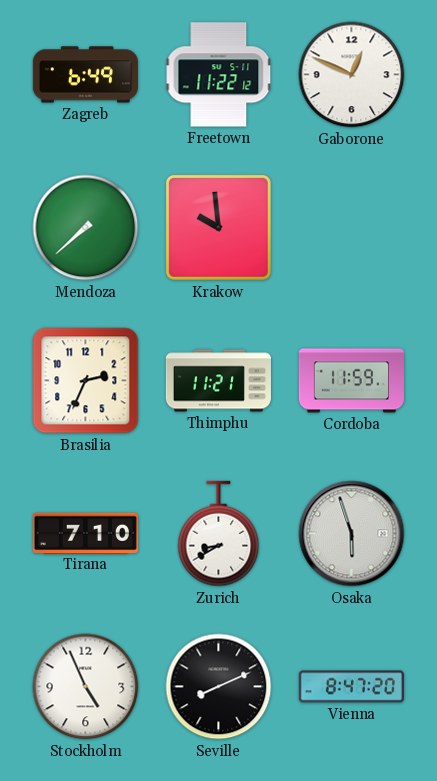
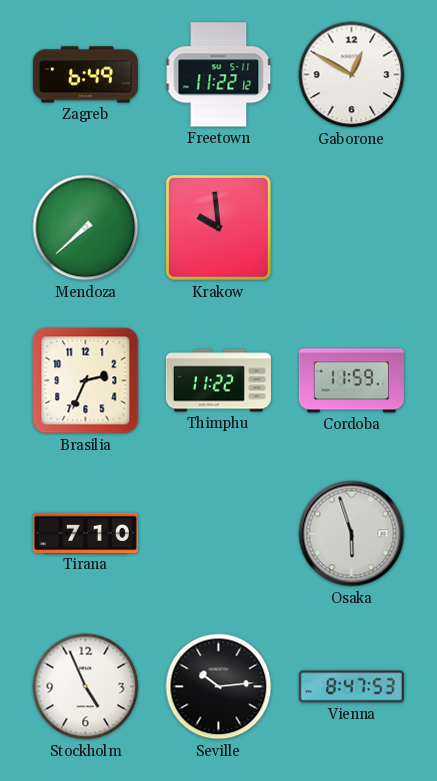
Gaborone: 12:49 -> 12:50
Thimphu: 11:21 -> 11:22
Zurich: 8:40 -> none
Seville: 8:11 -> 10:14
Vienna: 8:47:20 -> 8:47:53
